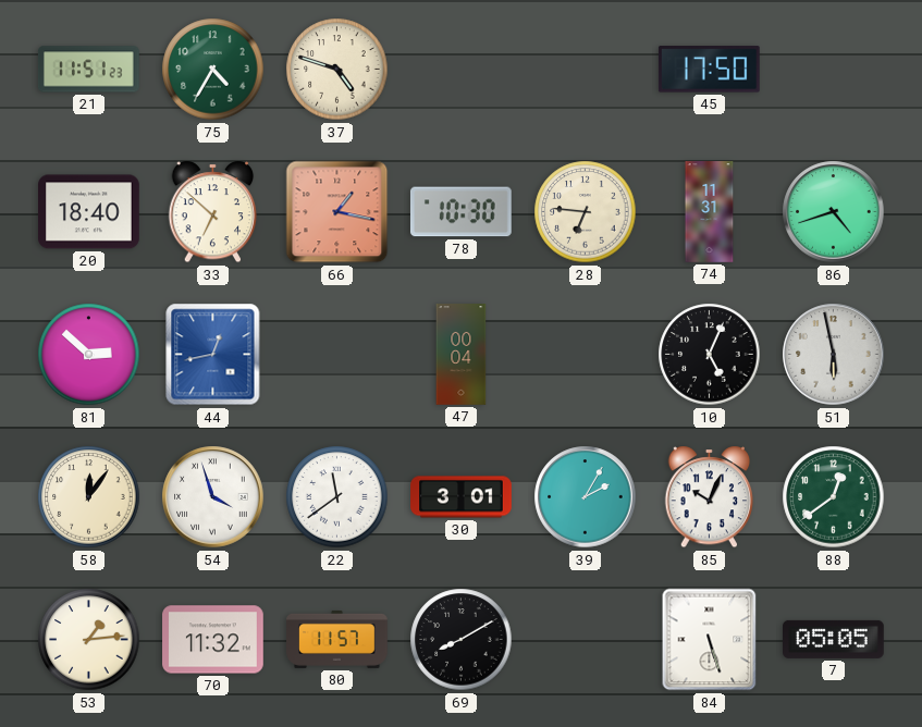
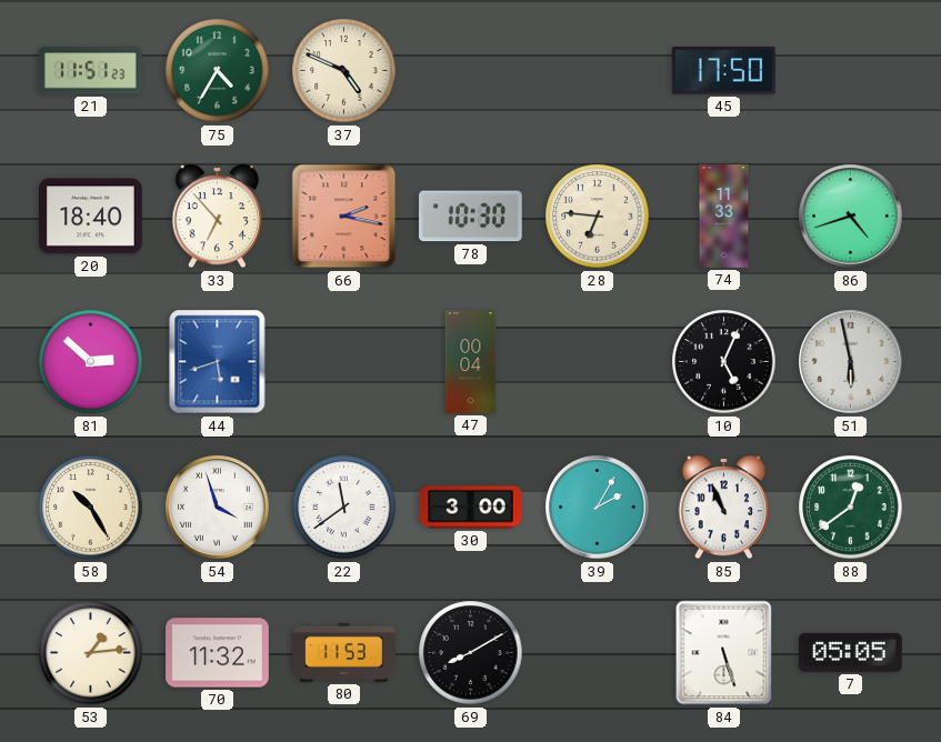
37: 4:48 -> 4:49
33: 6:52 -> 6:53
66: 1:17 -> 2:17
74: 11:31 -> 11:33
44: 12:43 -> 5:42
58: 12:06 -> 10:25
30: 3:01 -> 3:00
85: 10:04 -> 10:56
80: 11:57 -> 11:53
